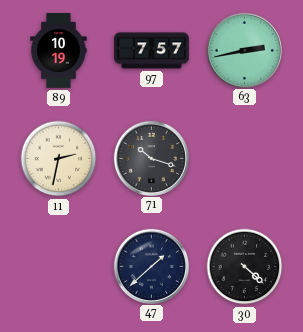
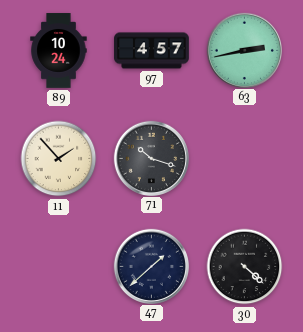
89: 10:19 -> 10:24
97: 7:57 -> 4:57
11: 2:32 -> 1:53
